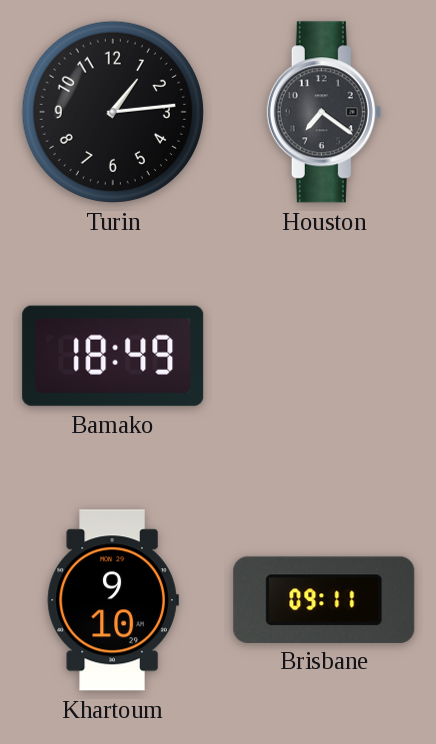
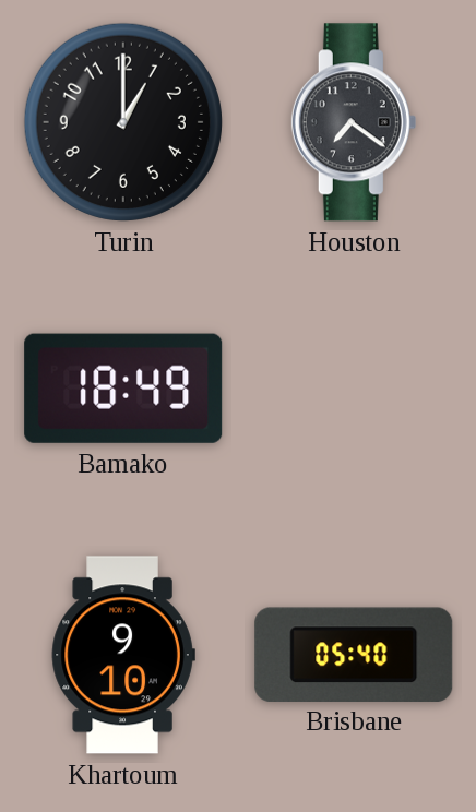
Turin: 1:14 -> 1:00
Brisbane: 09:11 -> 05:40
